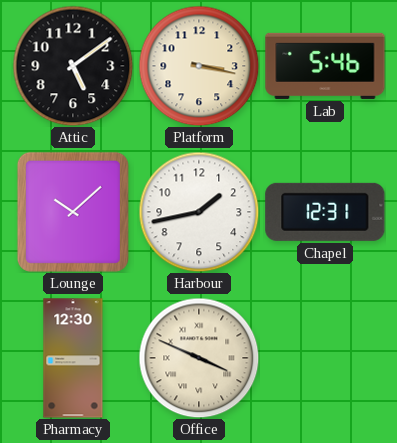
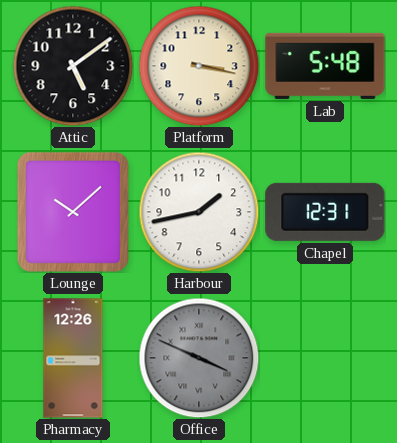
Lab: 5:46 -> 5:48
Pharmacy: 12:30 -> 12:26
Office dial: cream -> grey
